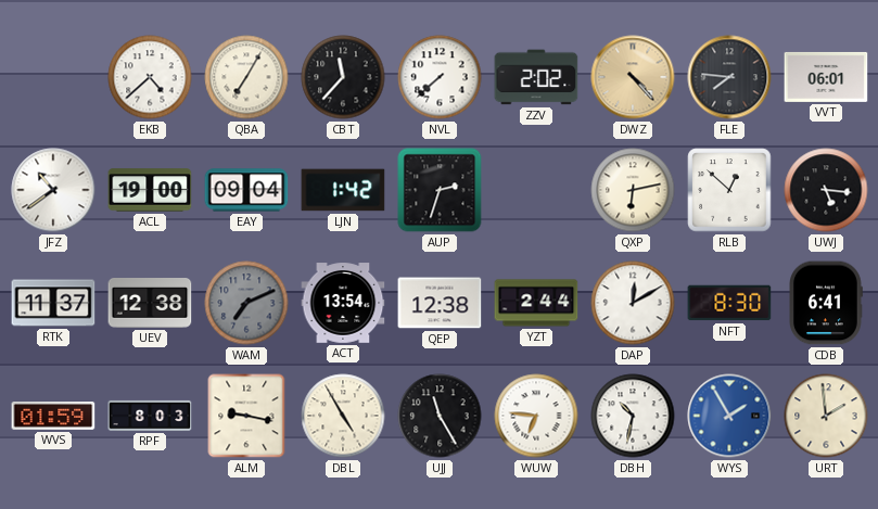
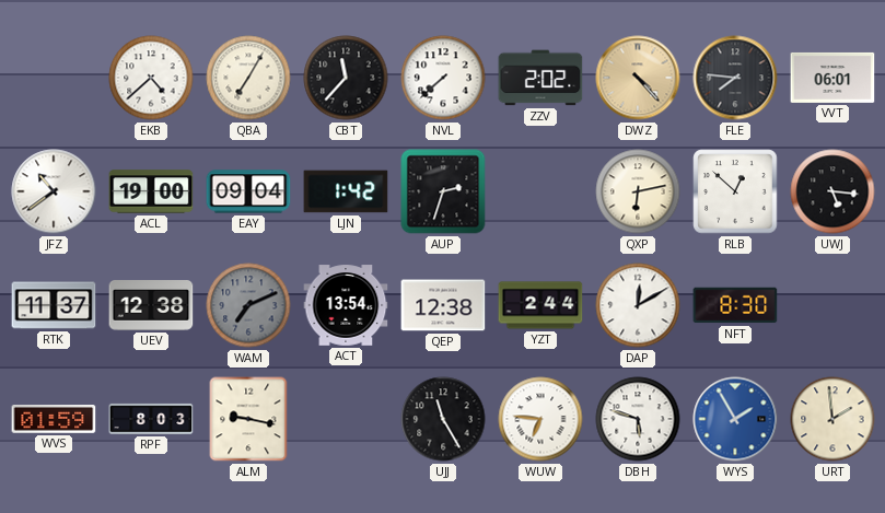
CDB: 6:41 -> none
DBL: 4:55 -> none
DBH: 10:32 -> 5:48
